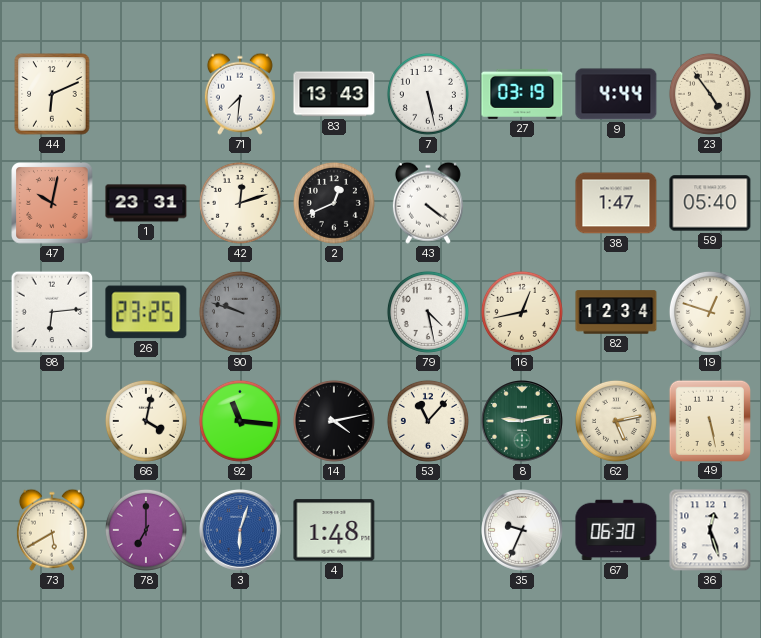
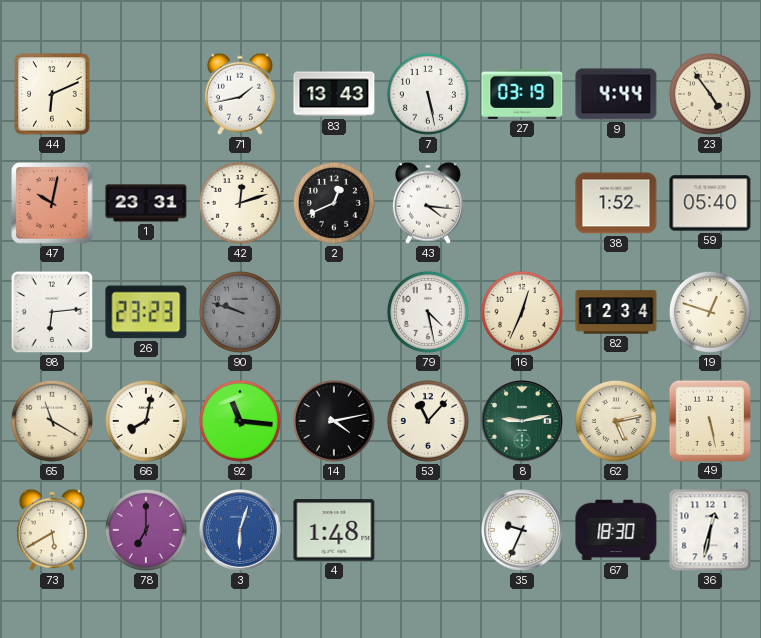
71: 7:31 -> 1:43
43: 4:21 -> 4:16
38: 1:47 -> 1:52
26: 23:25 -> 23:23
16: 12:43 -> 12:34
65: none -> 11:20
66: 4:02 -> 8:02
67: 06:30 -> 18:30
36: 12:27 -> 12:32
